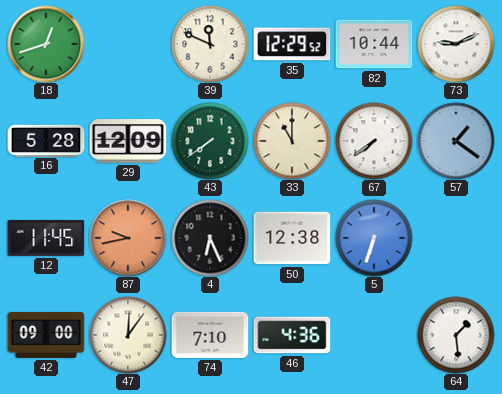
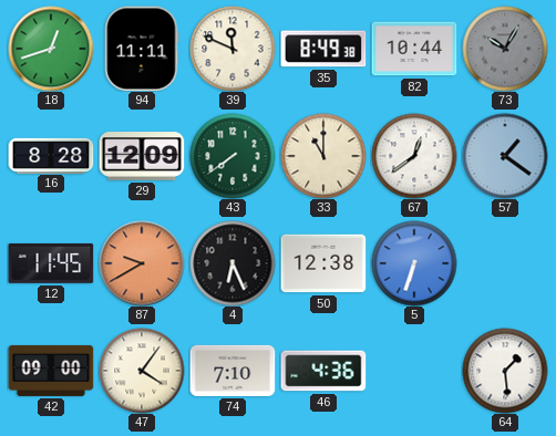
94: none -> 11:11
35: 12:29 -> 8:49
73: 9:11 -> 10:05
73 dial: white -> grey
16: 5:28 -> 8:28
67: 7:39 -> 12:39
87: 9:43 -> 9:40
47: 12:06 -> 4:06
